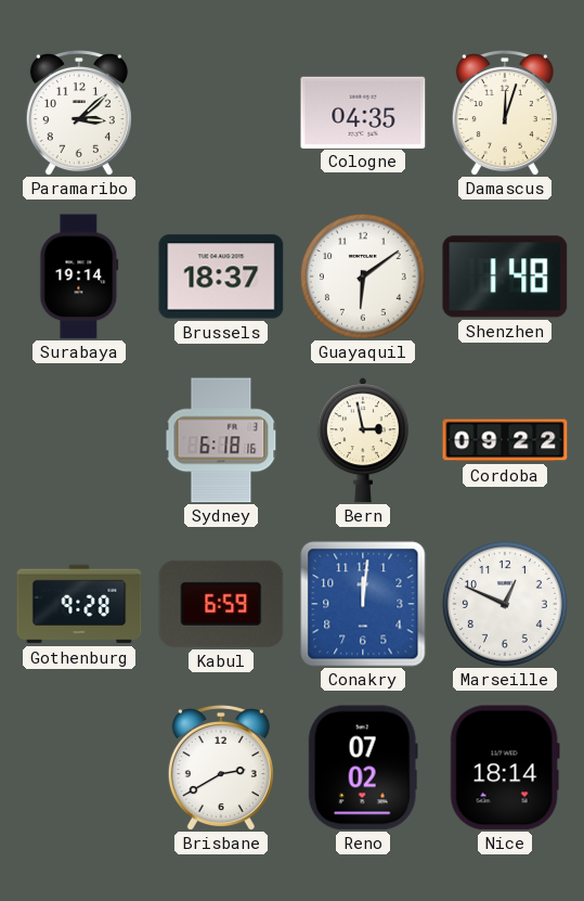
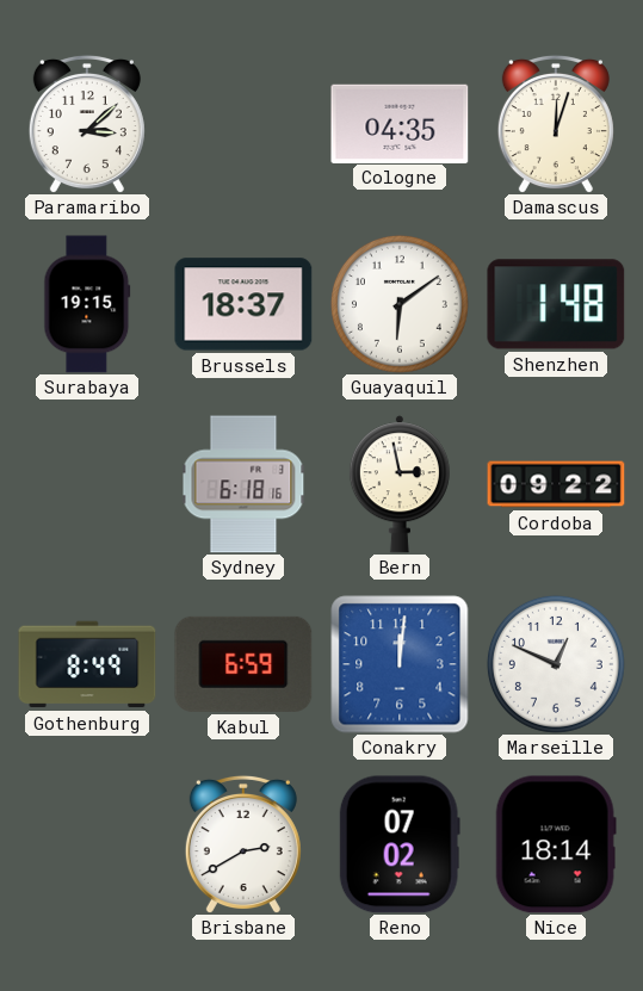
Surabaya: 19:14 -> 19:15
Gothenburg: 9:28 -> 8:49
